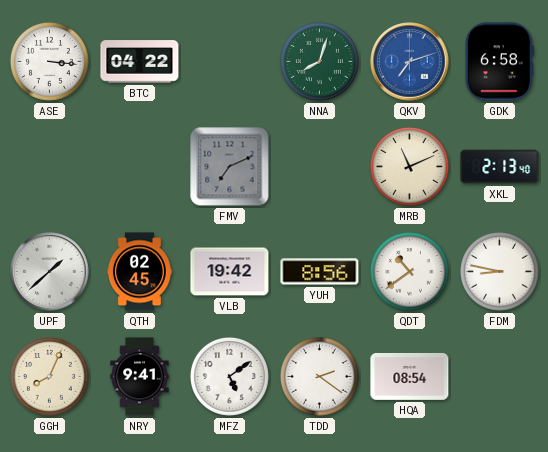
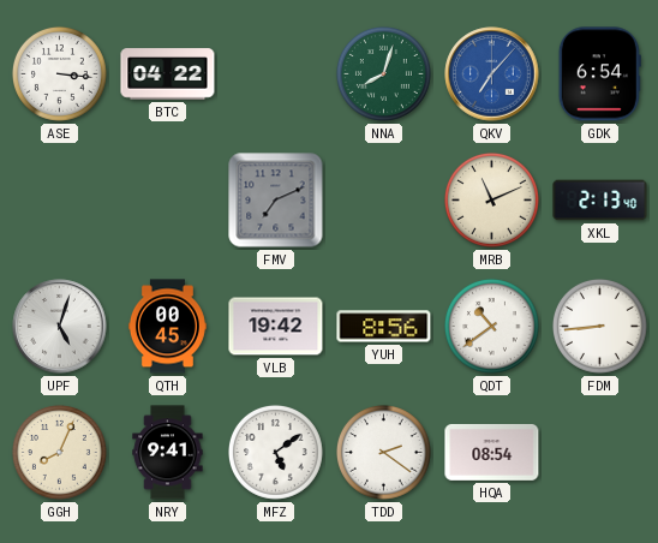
QKV: 7:12 -> 7:07
GDK: 6:58 -> 6:54
UPF: 1:38 -> 5:03
QTH: 02:45 -> 00:45
FDM: 8:47 -> 8:44
